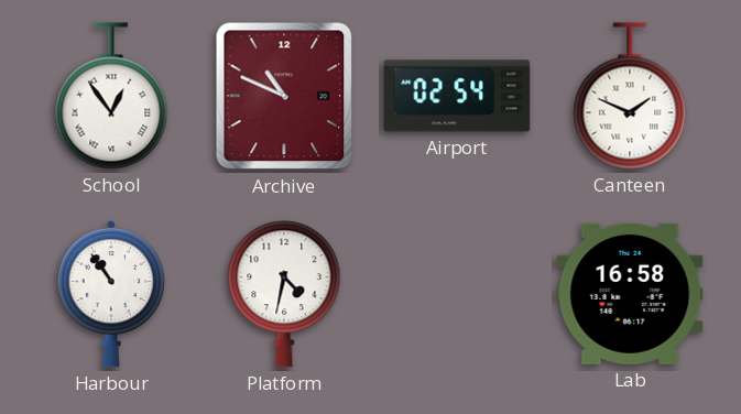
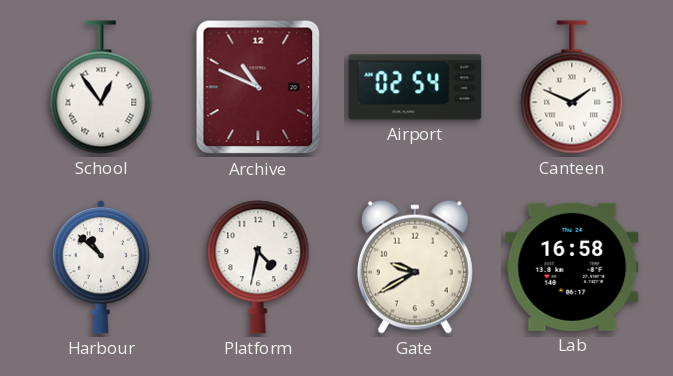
Harbour: 10:54 -> 10:52
Gate: none -> 9:40
